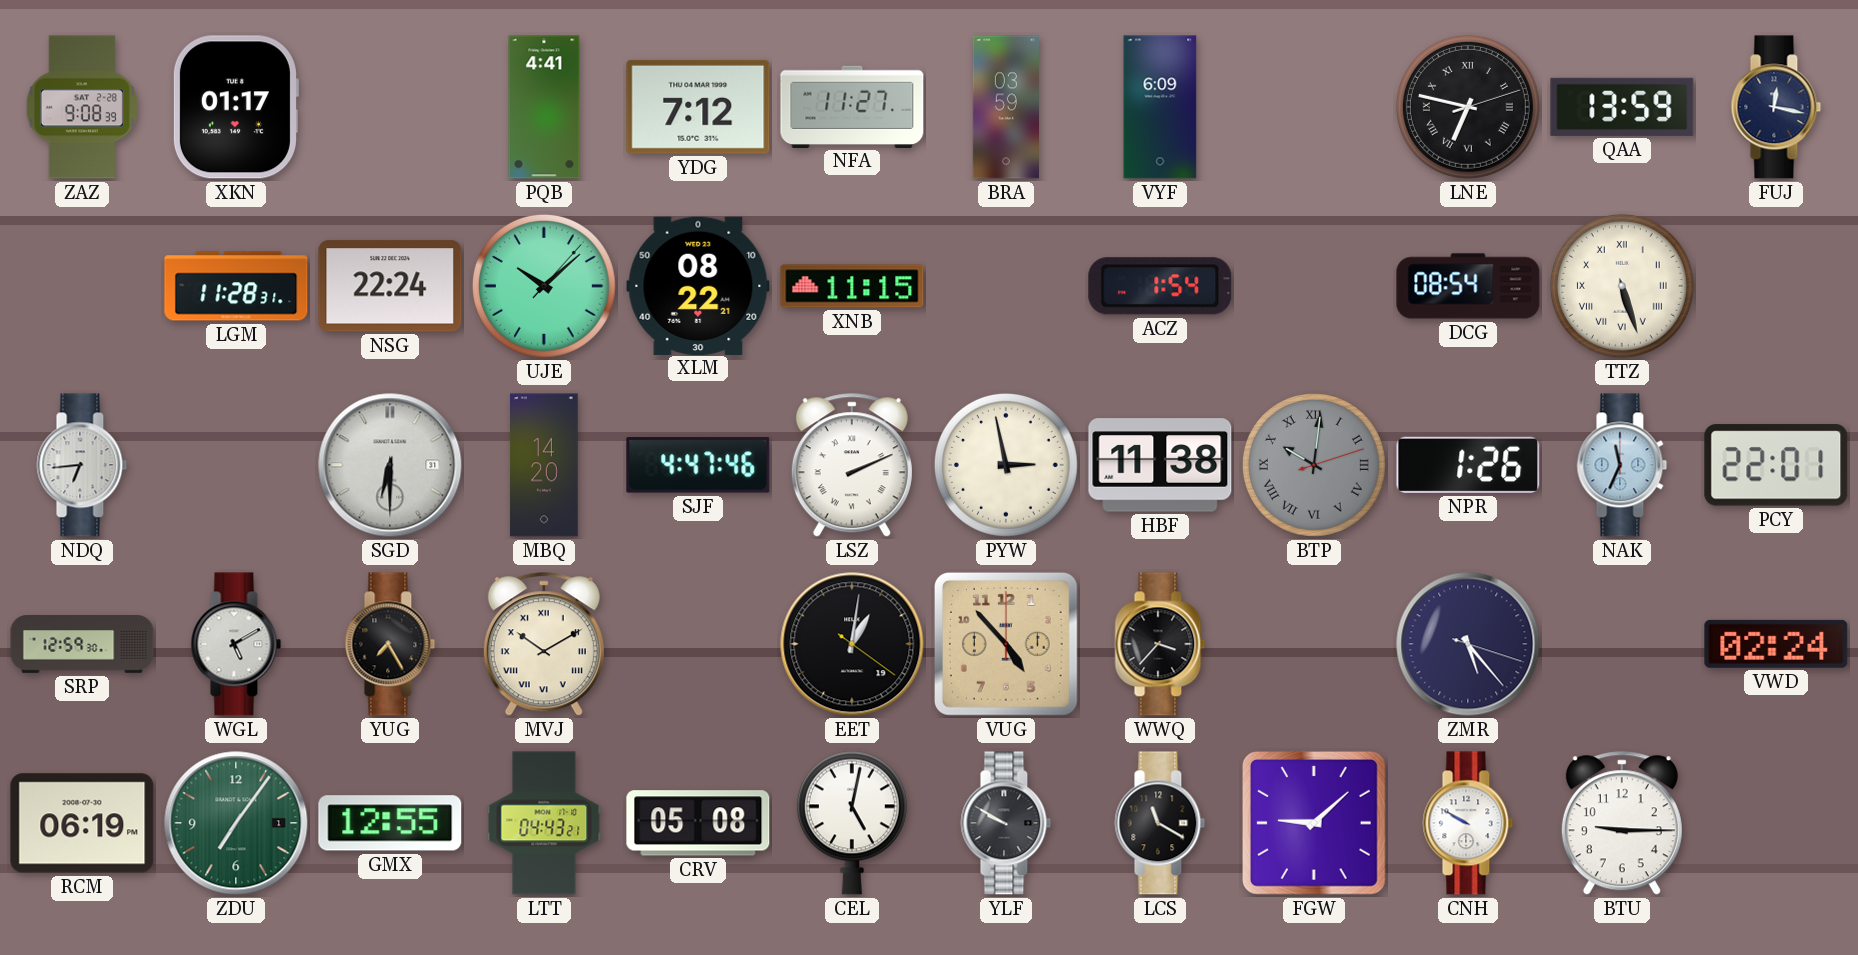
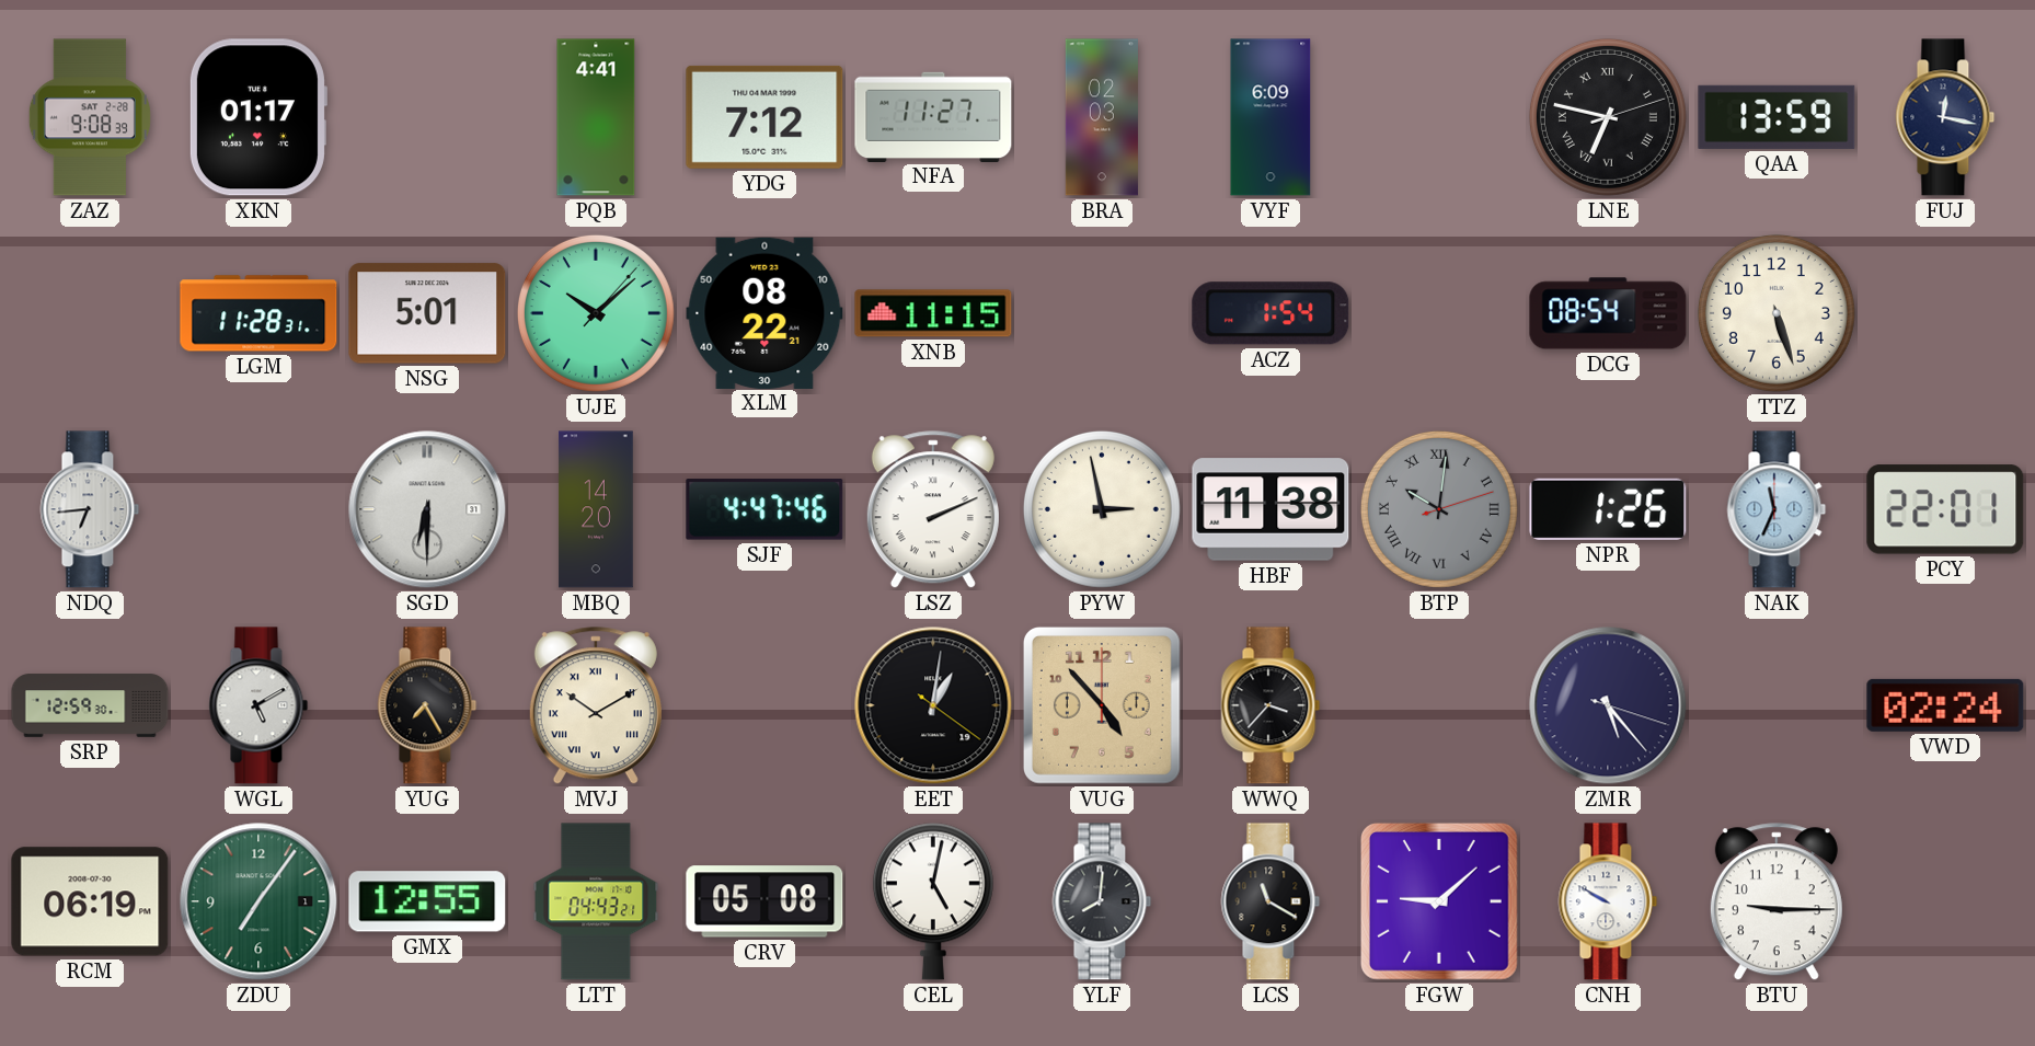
BRA: 03:59 -> 02:03
NSG: 22:24 -> 5:01
TTZ numerals: Roman -> Arabic
YLF: 9:50 -> 8:01
